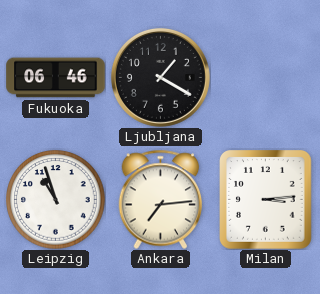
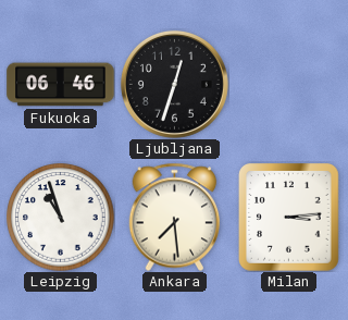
Ljubljana: 1:20 -> 12:33
Ankara: 7:14 -> 7:29
